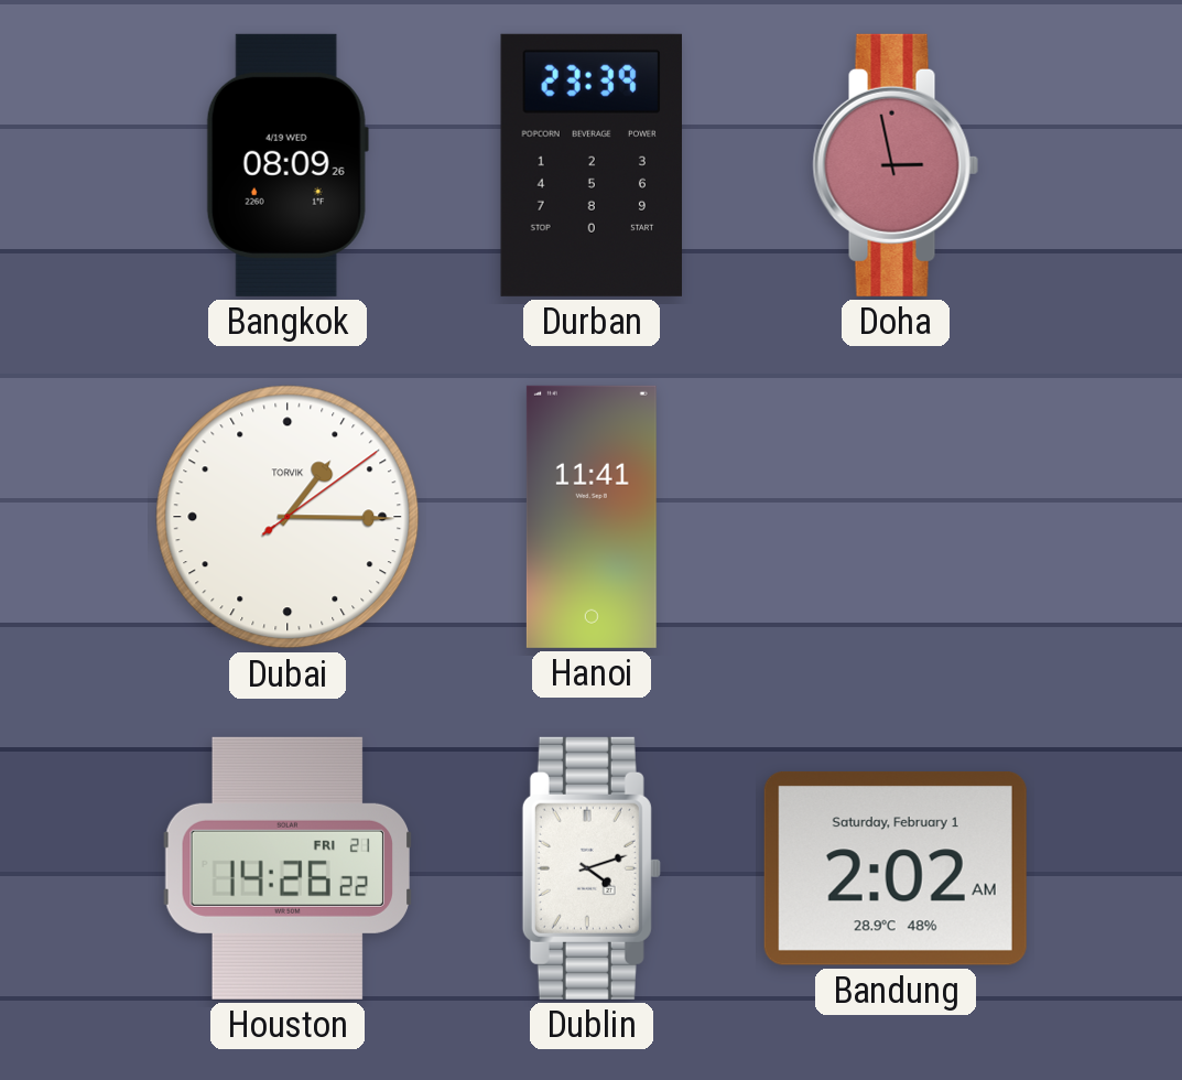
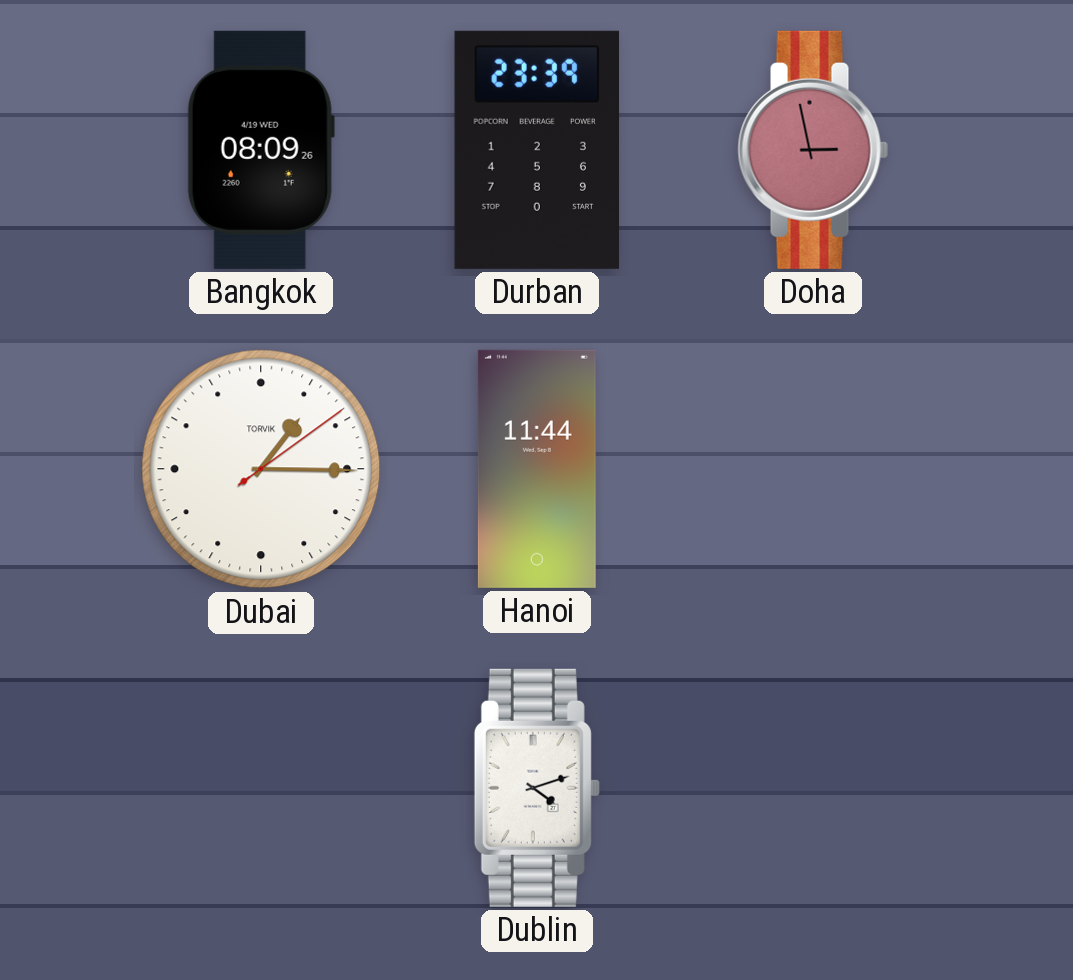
Hanoi: 11:41 -> 11:44
Houston: 14:26 -> none
Bandung: 2:02 -> none
